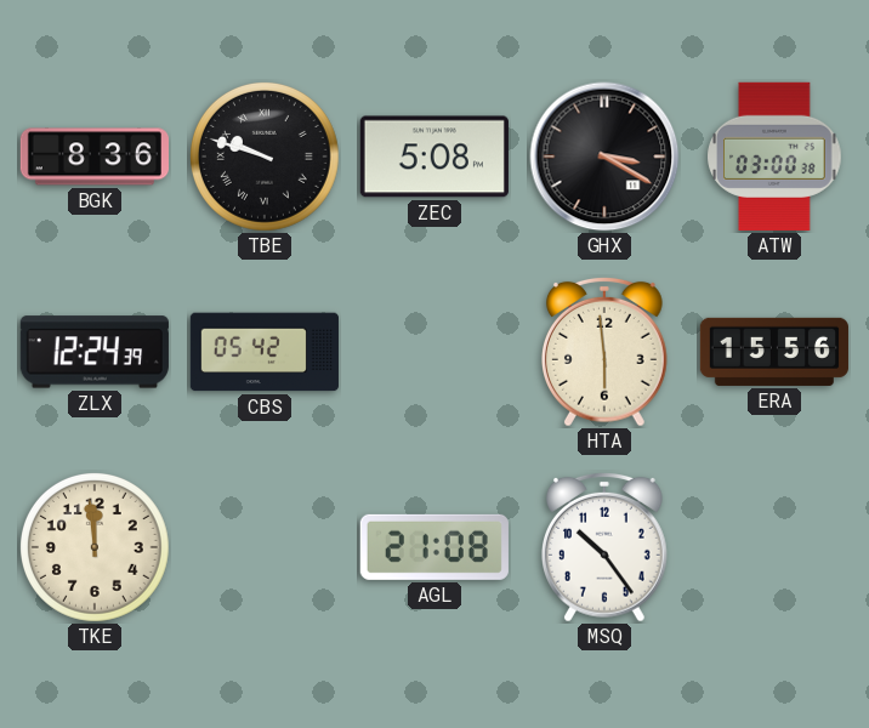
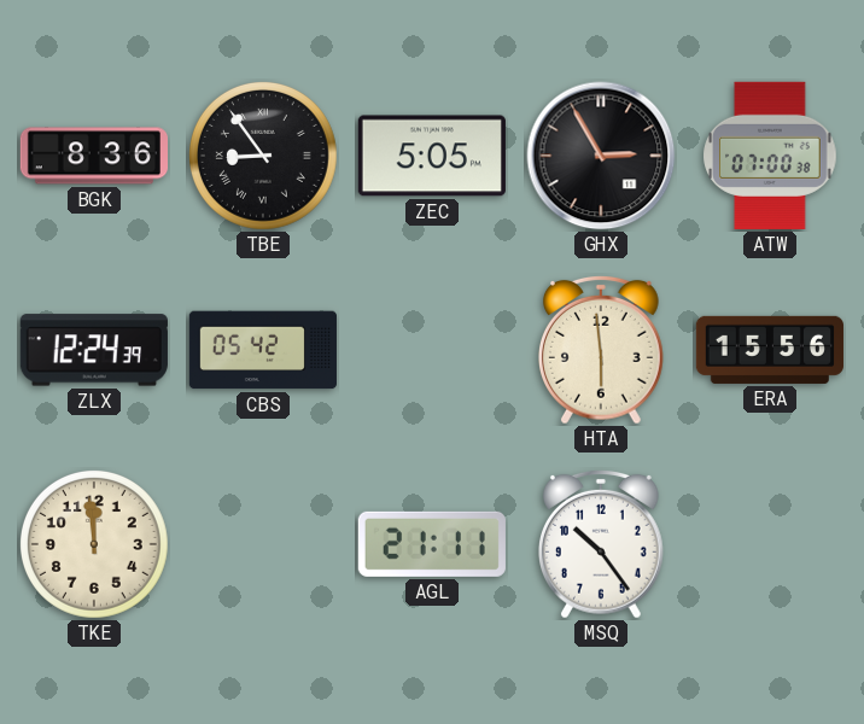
TBE: 9:48 -> 8:54
ZEC: 5:08 -> 5:05
GHX: 3:20 -> 2:55
ATW: 03:00 -> 07:00
AGL: 21:08 -> 21:11
